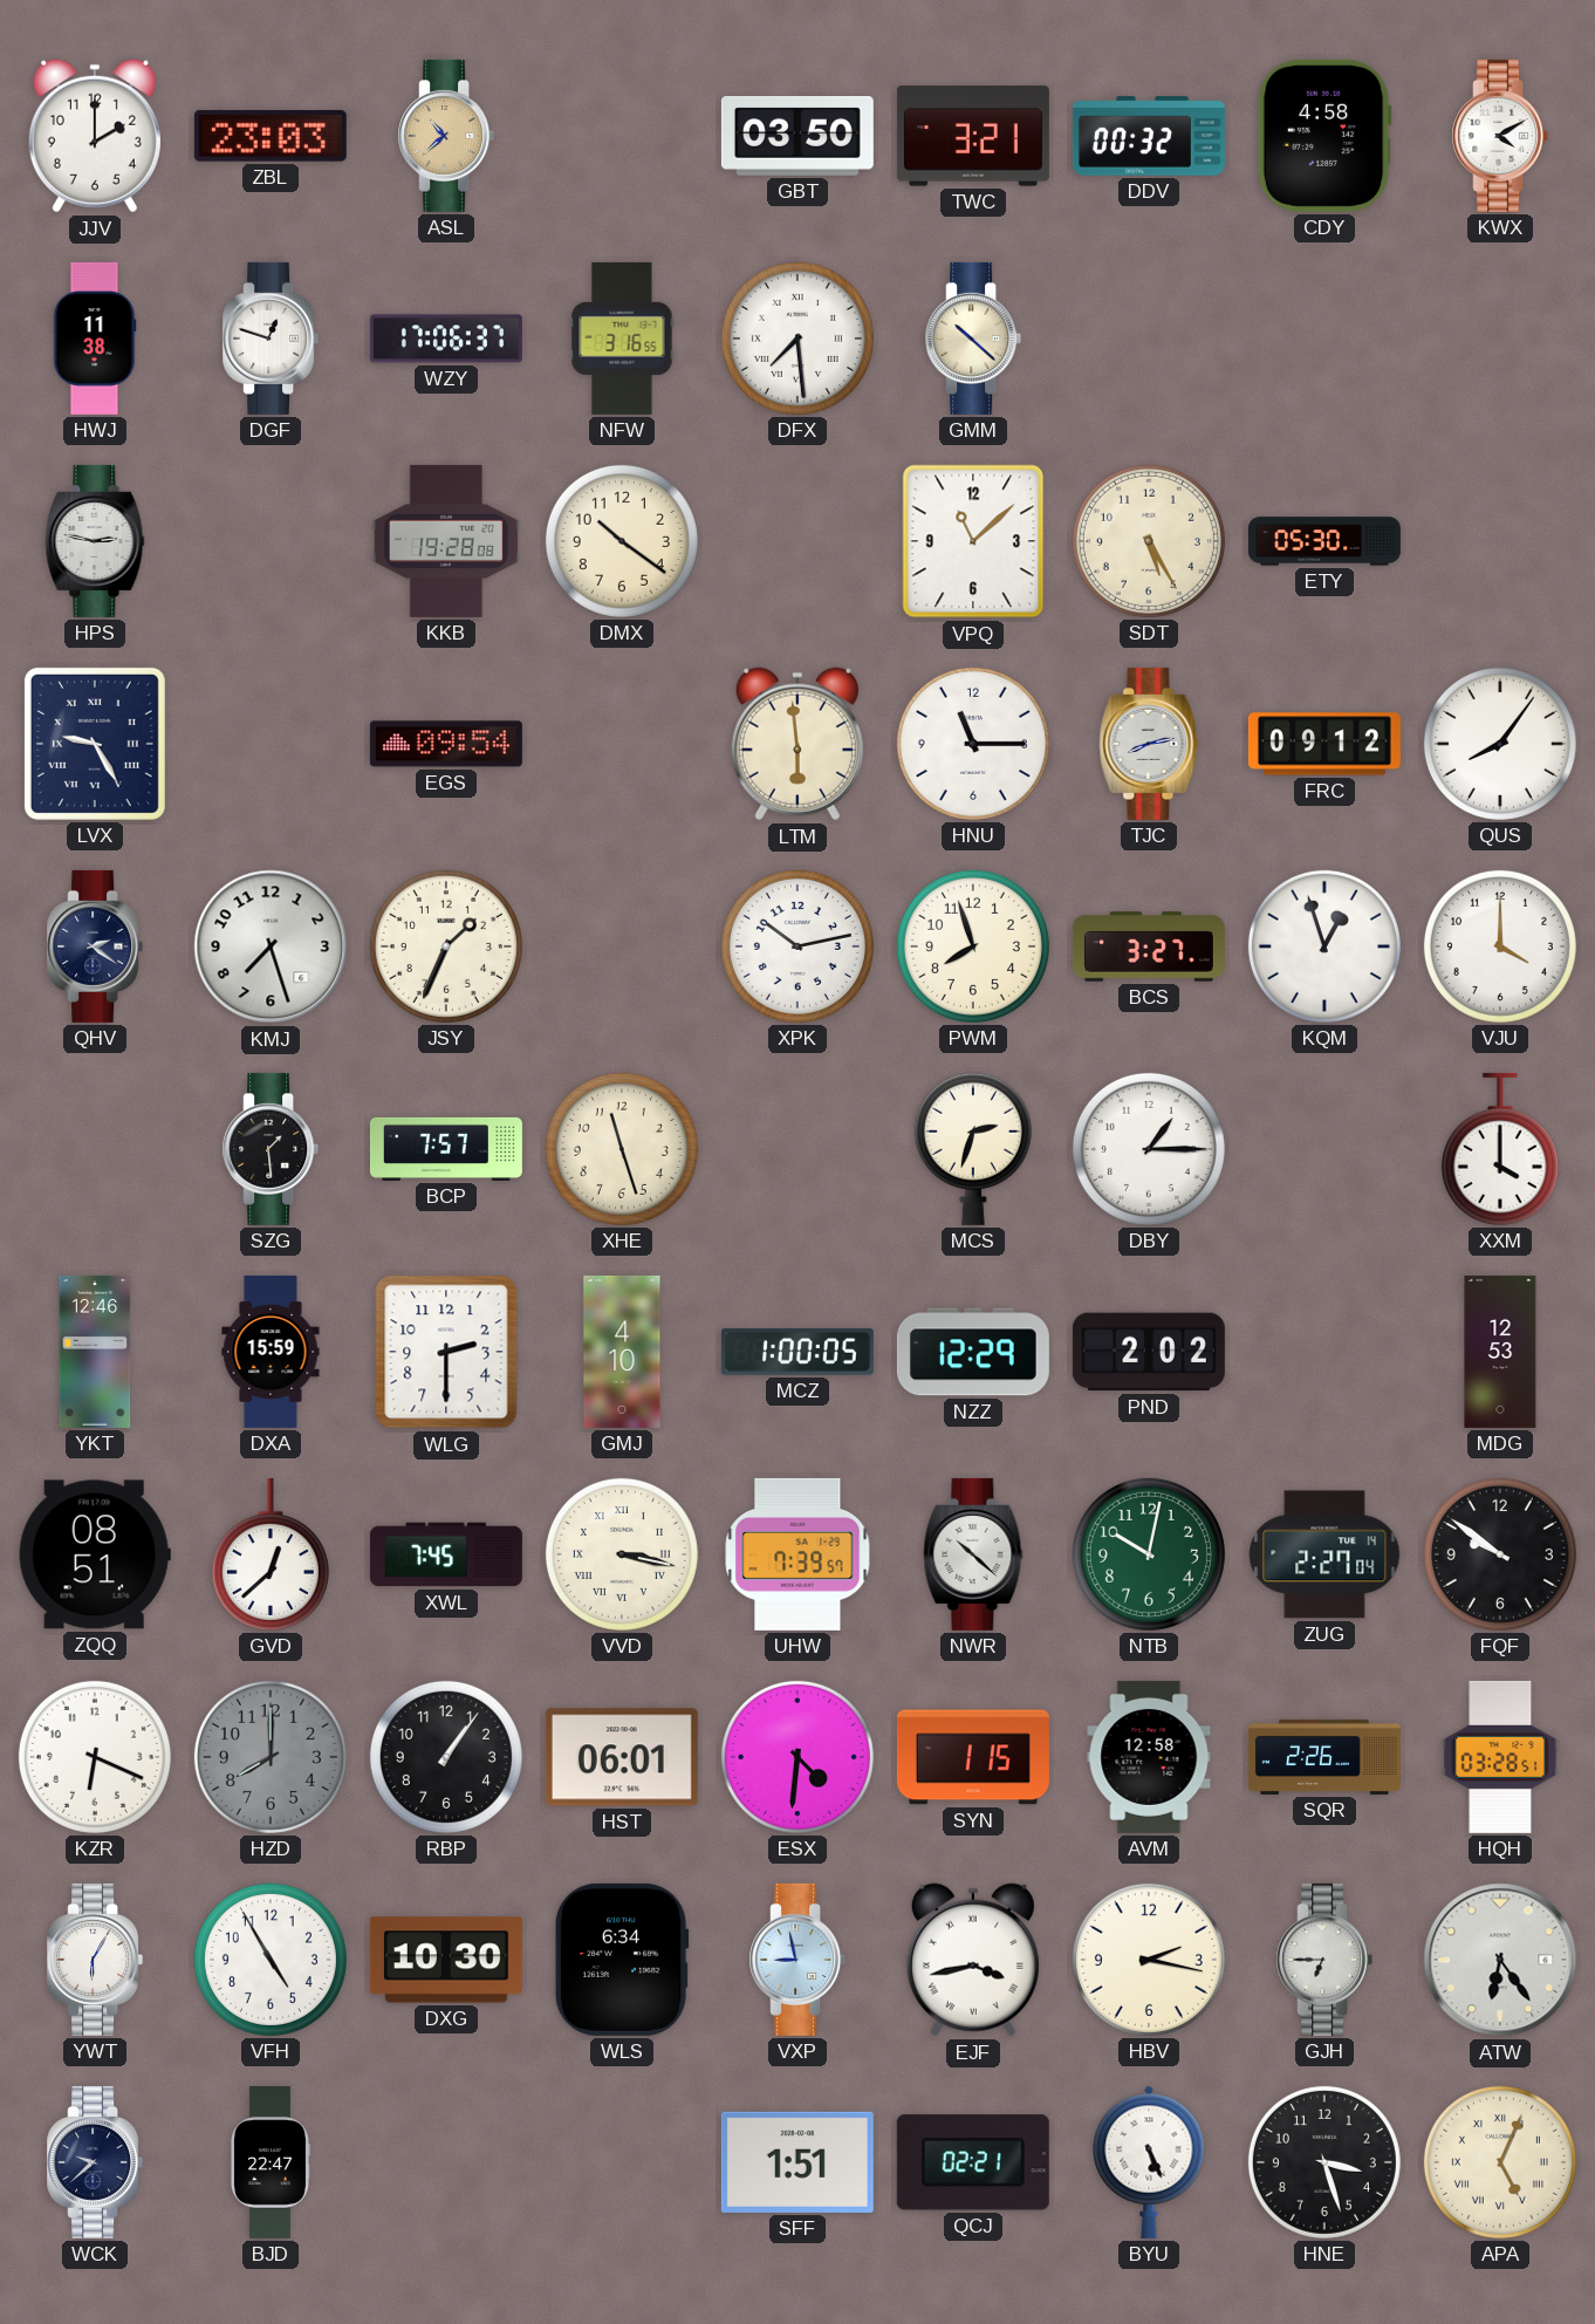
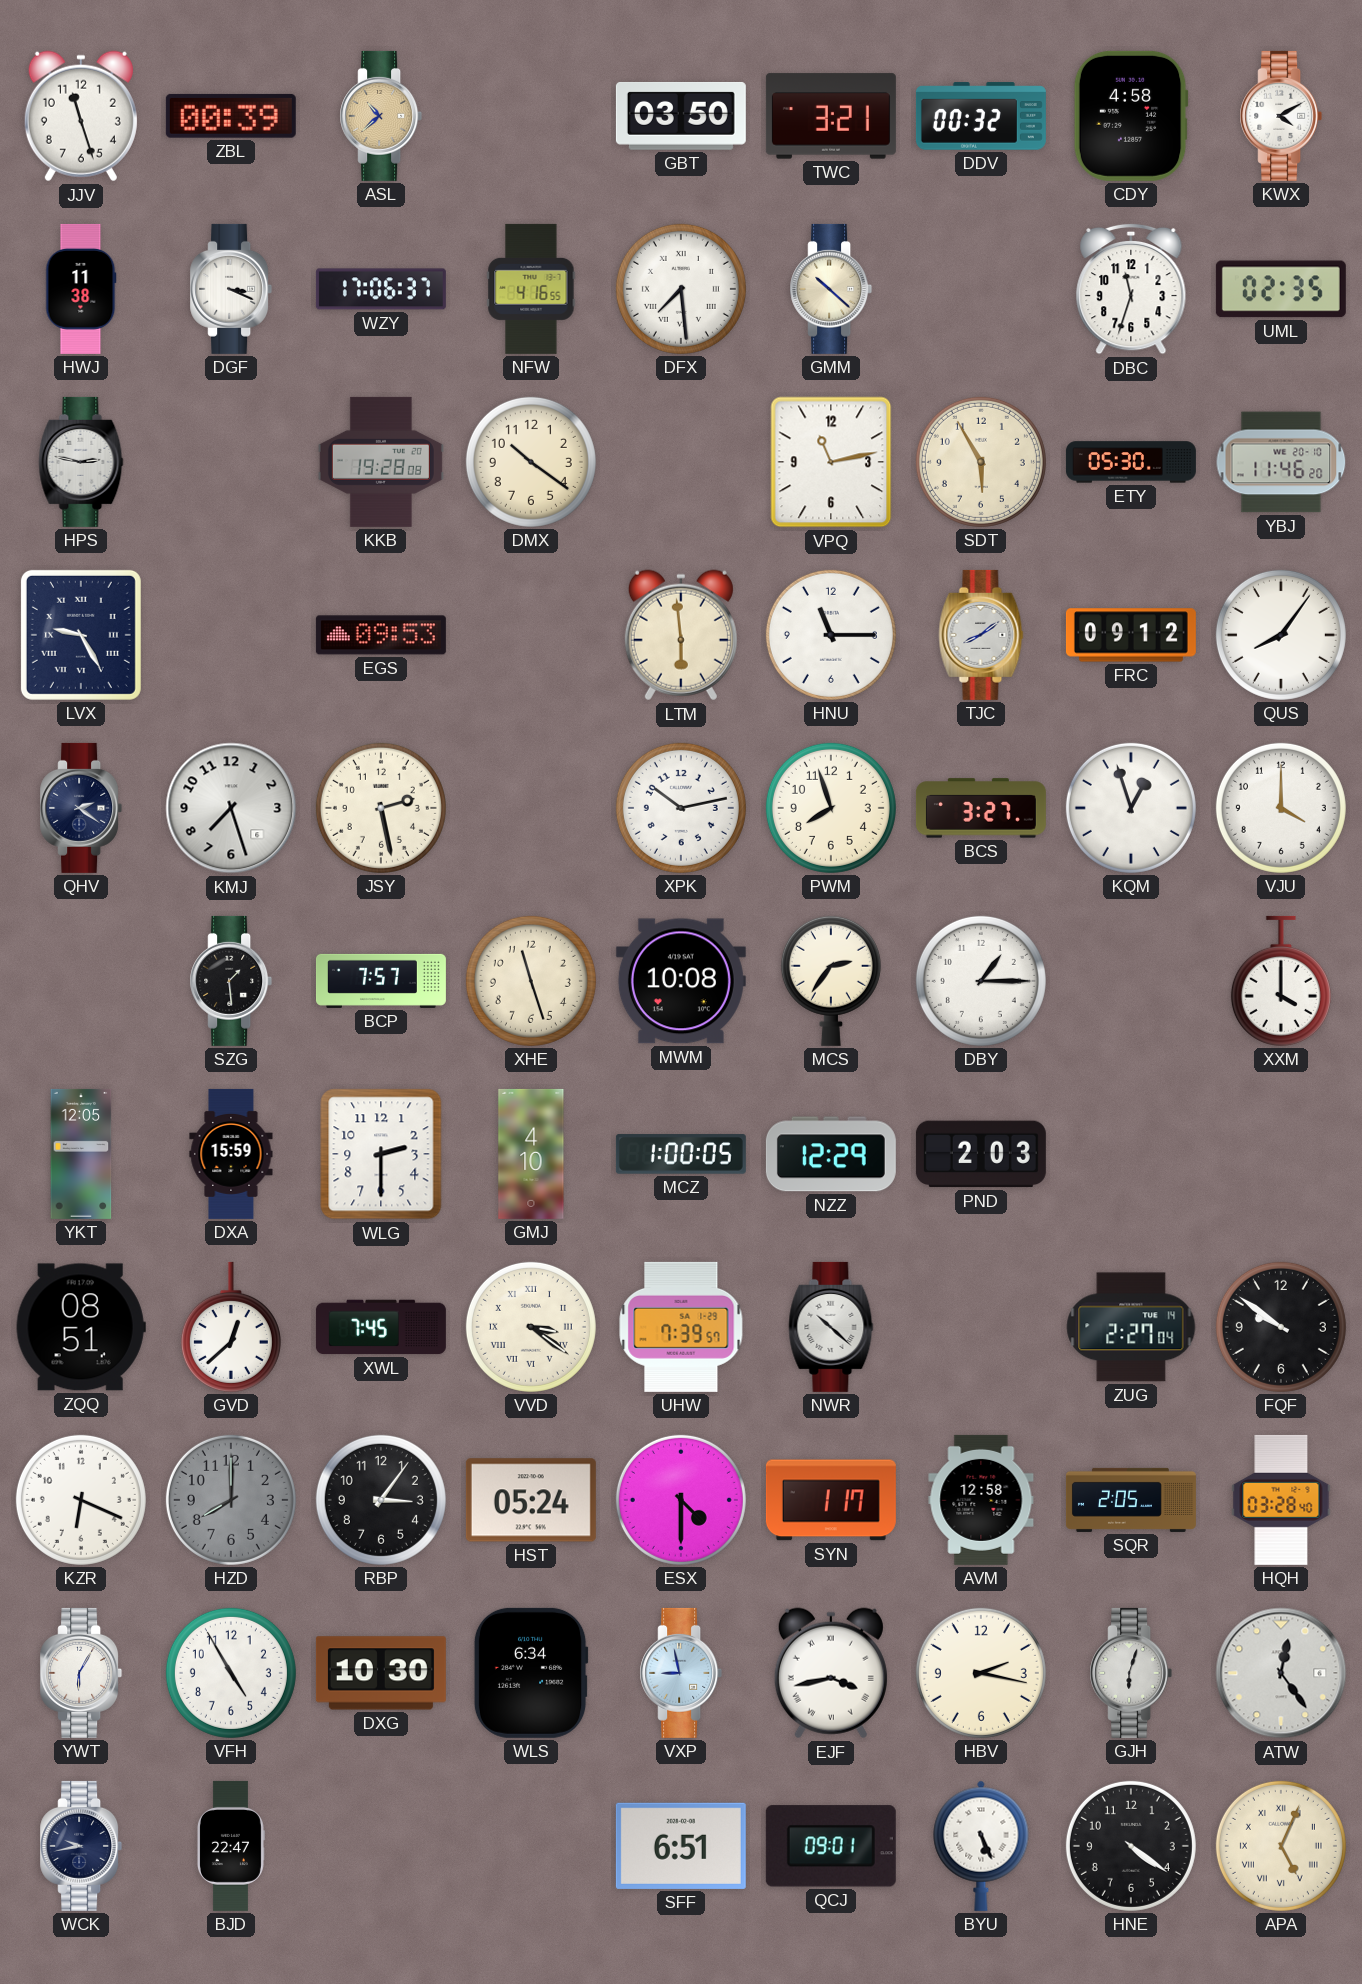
JJV: 2:00 -> 11:27
ZBL: 23:03 -> 00:39
DGF: 12:48 -> 3:19
NFW: 3:16 -> 4:16
DBC: none -> 11:33
UML: none -> 02:35
VPQ: 11:08 -> 11:13
SDT: 5:25 -> 5:55
YBJ: none -> 11:46
EGS: 09:54 -> 09:53
TJC: 8:13 -> 8:09
JSY: 1:34 -> 2:28
MWM: none -> 10:08
MCS: 2:33 -> 2:36
YKT: 12:46 -> 12:05
PND: 2:02 -> 2:03
MDG: 12:53 -> none
VVD: 3:17 -> 3:21
NTB: 10:02 -> none
RBP: 1:06 -> 3:06
HST: 06:01 -> 05:24
ESX: 4:31 -> 4:30
SYN: 1:15 -> 1:17
SQR: 2:26 -> 2:05
HQH: 03:28:51 -> 03:28:40
GJH: 6:45 -> 6:03
ATW: 6:24 -> 12:24
WCK: 9:38 -> 9:43
SFF: 1:51 -> 6:51
QCJ: 02:21 -> 09:01
HNE: 3:27 -> 4:21
